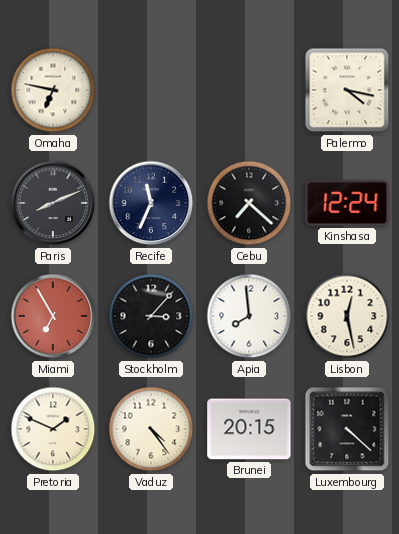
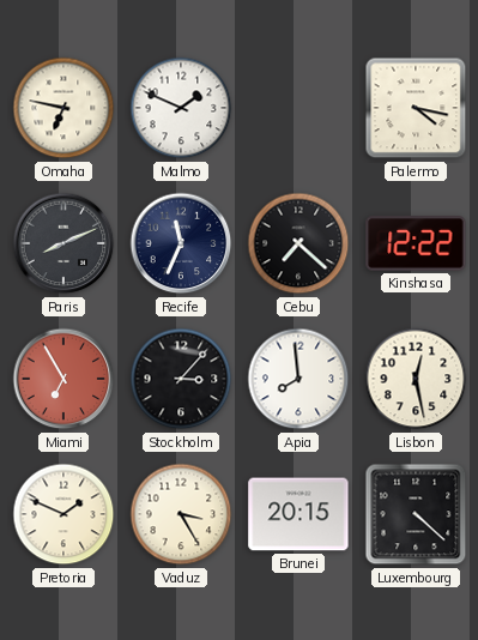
Malmo: none -> 1:49
Kinshasa: 12:24 -> 12:22
Vaduz: 4:24 -> 3:25
